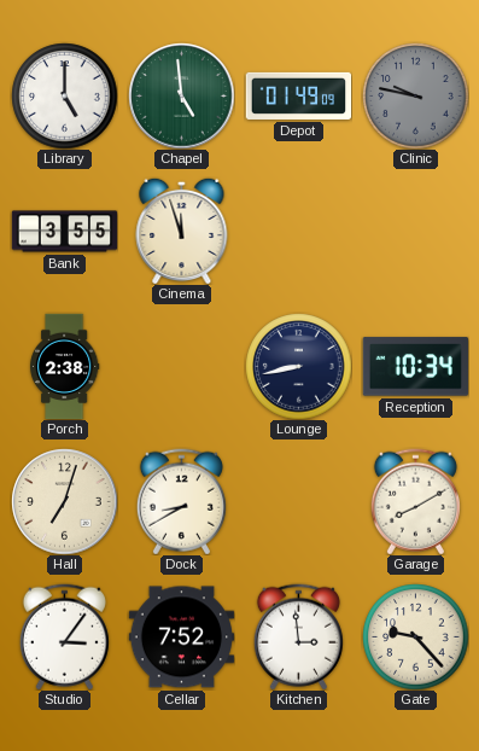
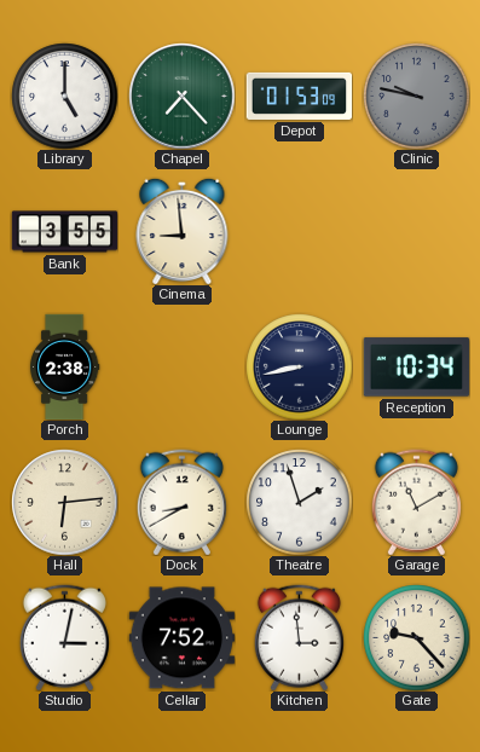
Chapel: 4:59 -> 7:23
Depot: 01:49 -> 01:53
Cinema: 11:57 -> 8:59
Hall: 7:03 -> 6:14
Theatre: none -> 1:57
Garage: 8:10 -> 11:10
Studio: 3:06 -> 3:02
